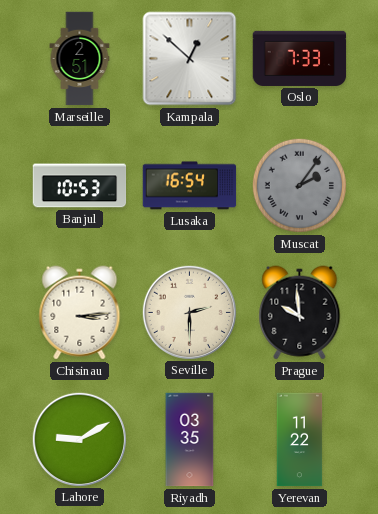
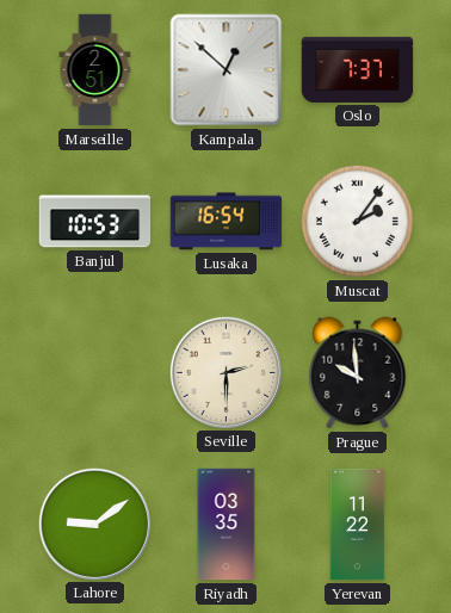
Oslo: 7:33 -> 7:37
Muscat dial: grey -> white
Chisinau: 3:14 -> none
Lahore: 9:10 -> 9:09
